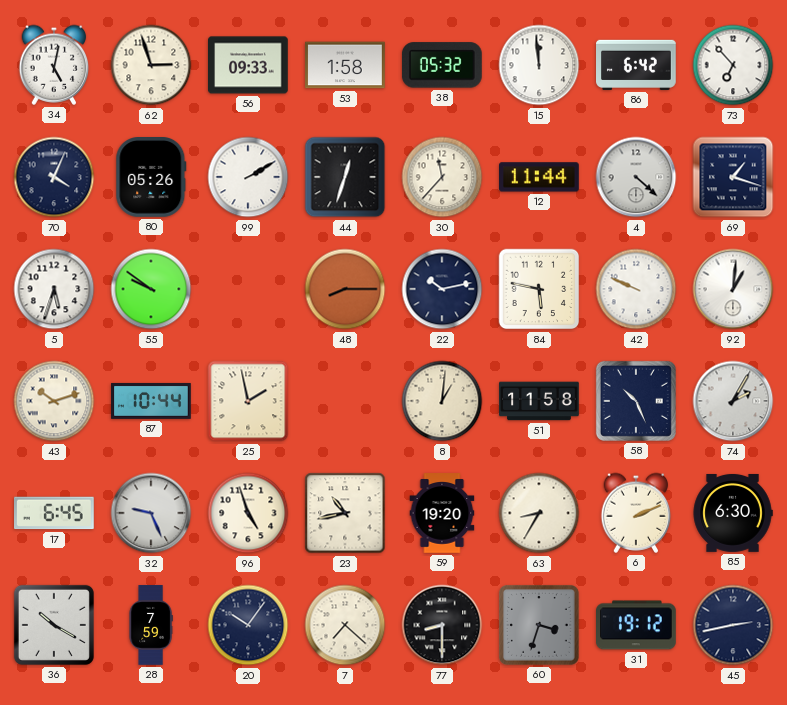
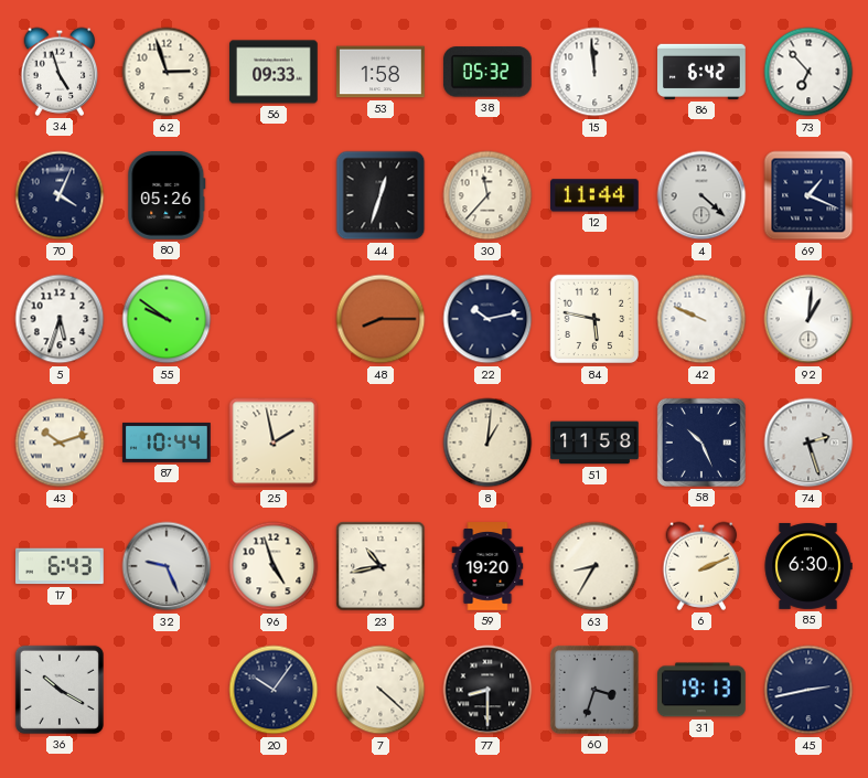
34: 5:02 -> 4:57
99: 2:10 -> none
69: 1:18 -> 1:19
74: 2:05 -> 2:27
17: 6:45 -> 6:43
28: 7:59 -> none
7: 7:22 -> 4:22
31: 19:12 -> 19:13
